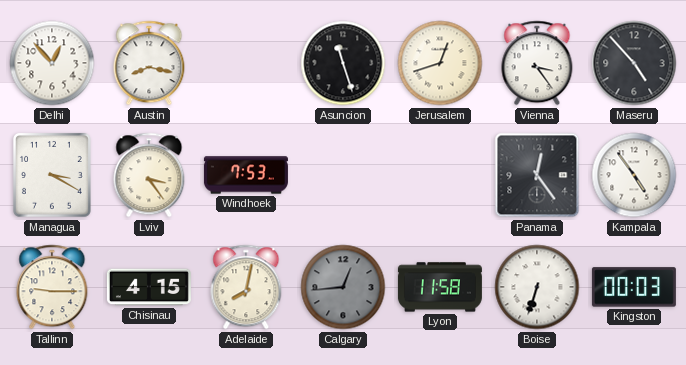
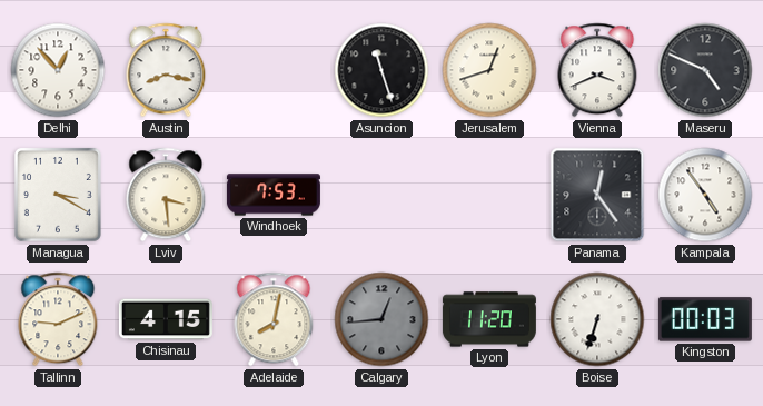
Vienna: 3:24 -> 3:41
Maseru: 4:53 -> 4:49
Lviv: 3:24 -> 3:29
Tallinn: 9:15 -> 9:11
Lyon: 11:58 -> 11:20
